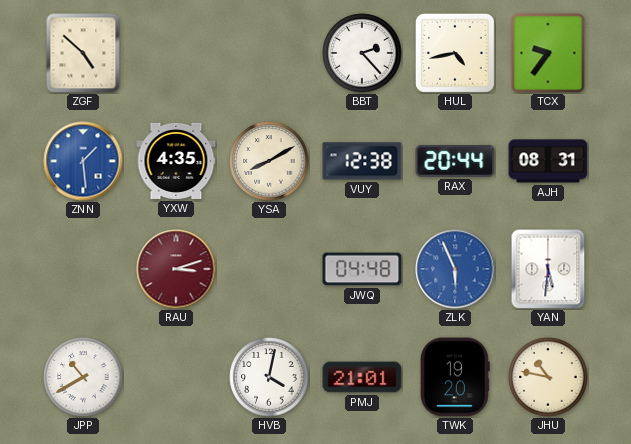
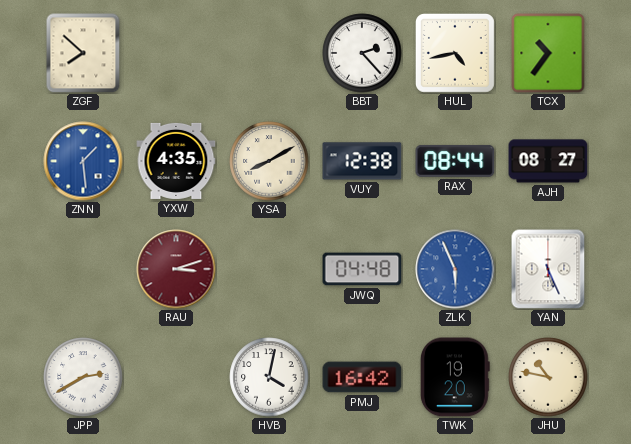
ZGF: 4:52 -> 7:52
TCX: 9:36 -> 10:36
RAX: 20:44 -> 08:44
AJH: 08:31 -> 08:27
YAN: 5:31 -> 5:26
JPP: 10:40 -> 2:40
PMJ: 21:01 -> 16:42
